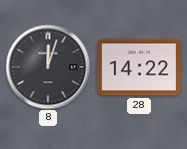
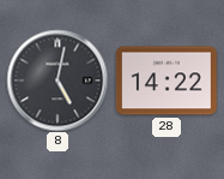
8: 12:03 -> 5:02
